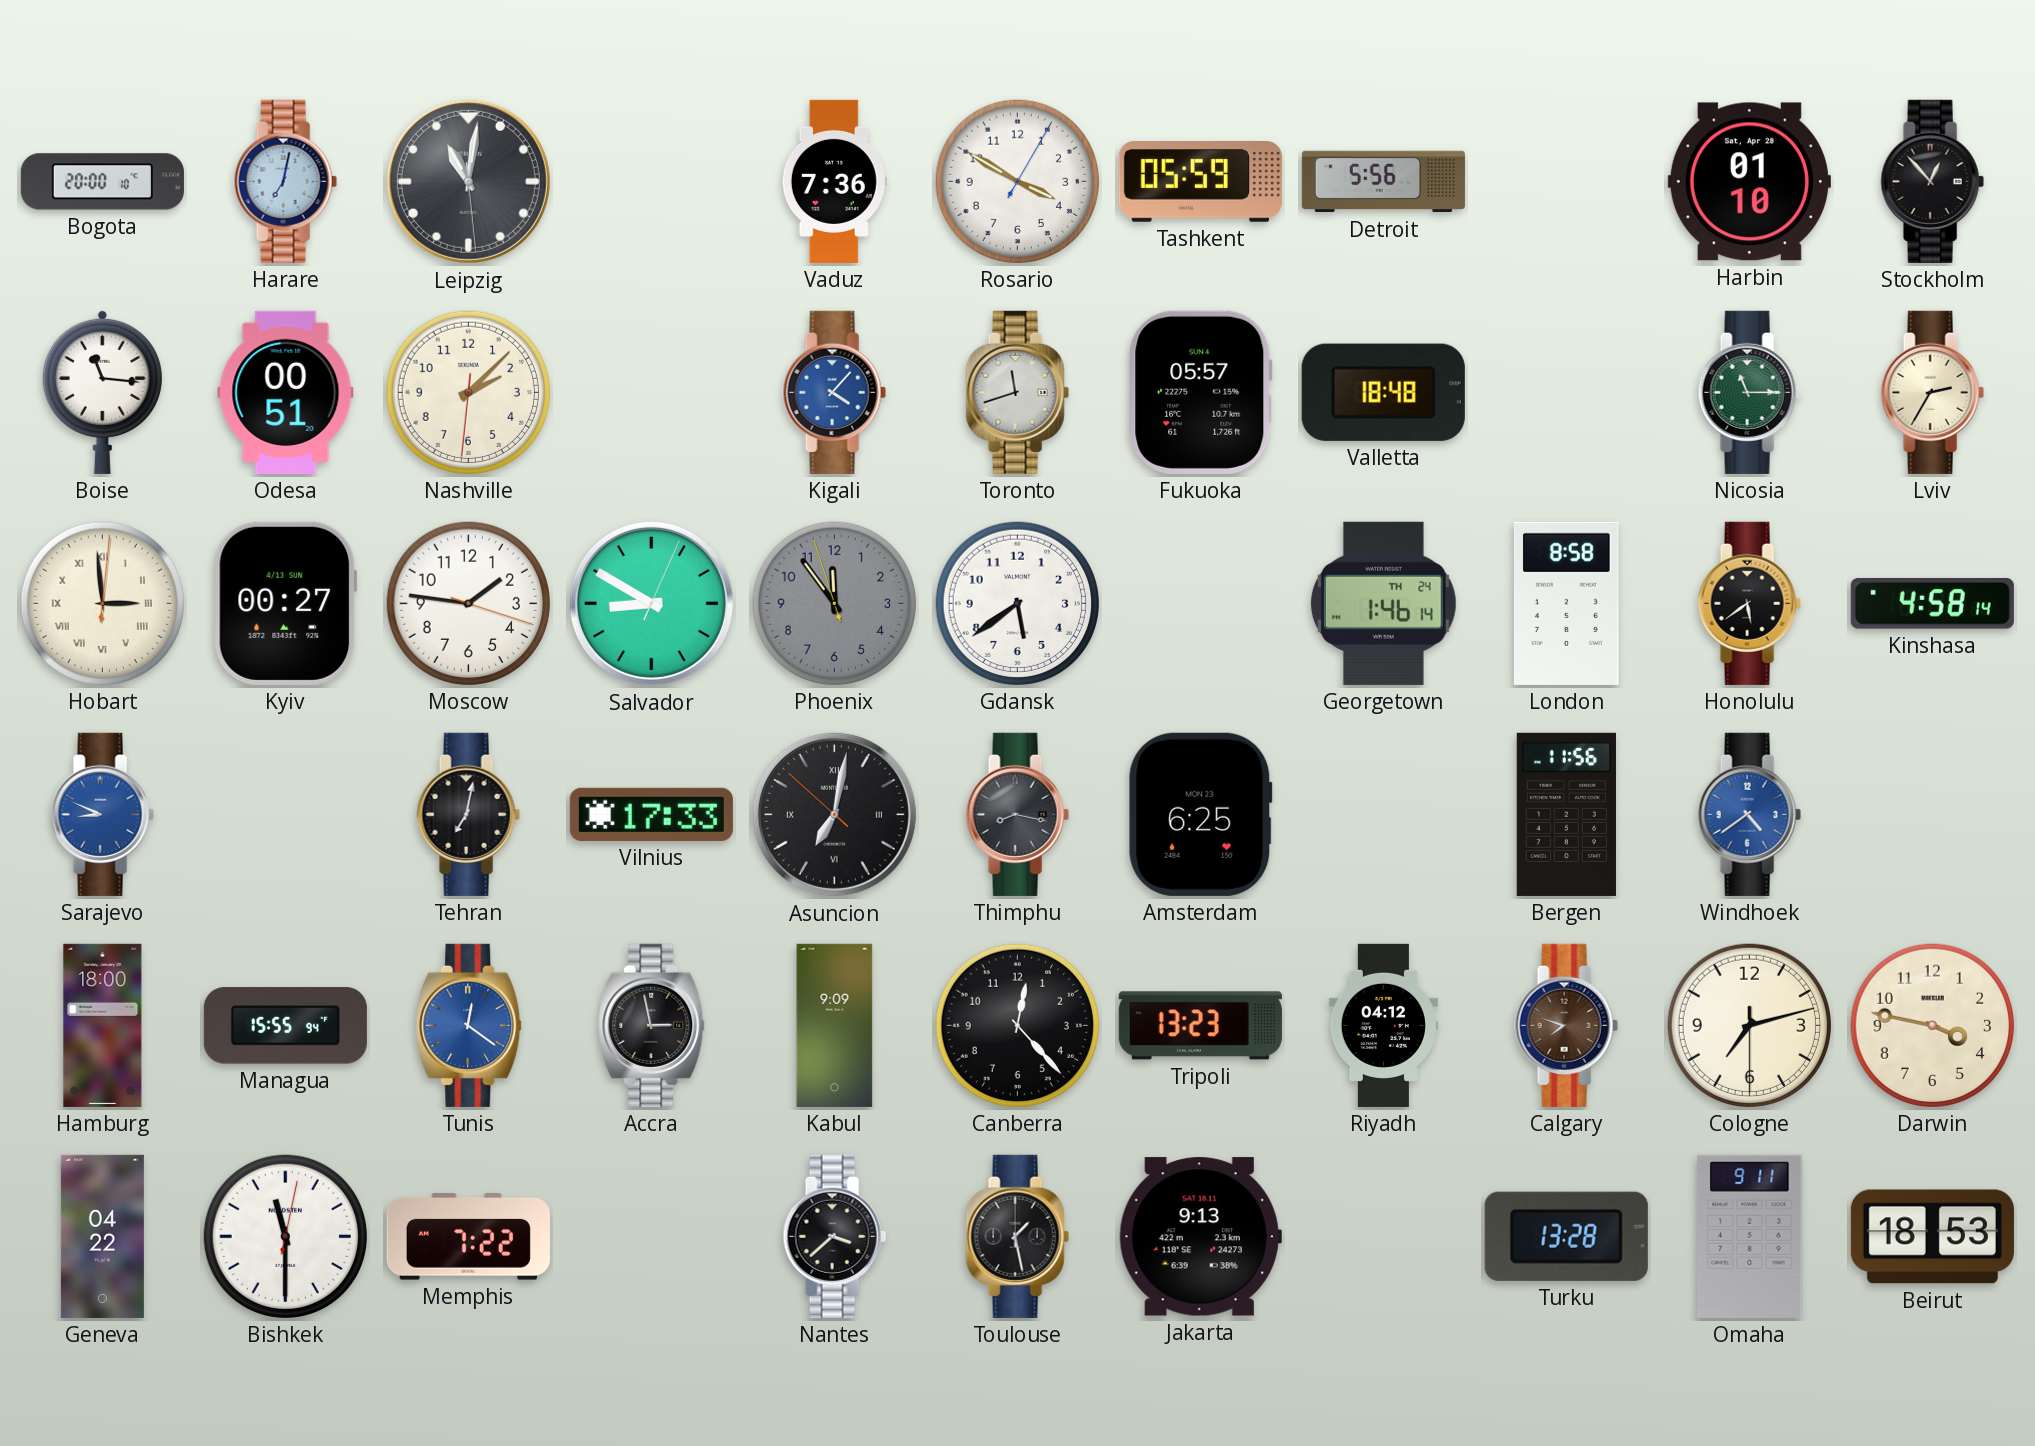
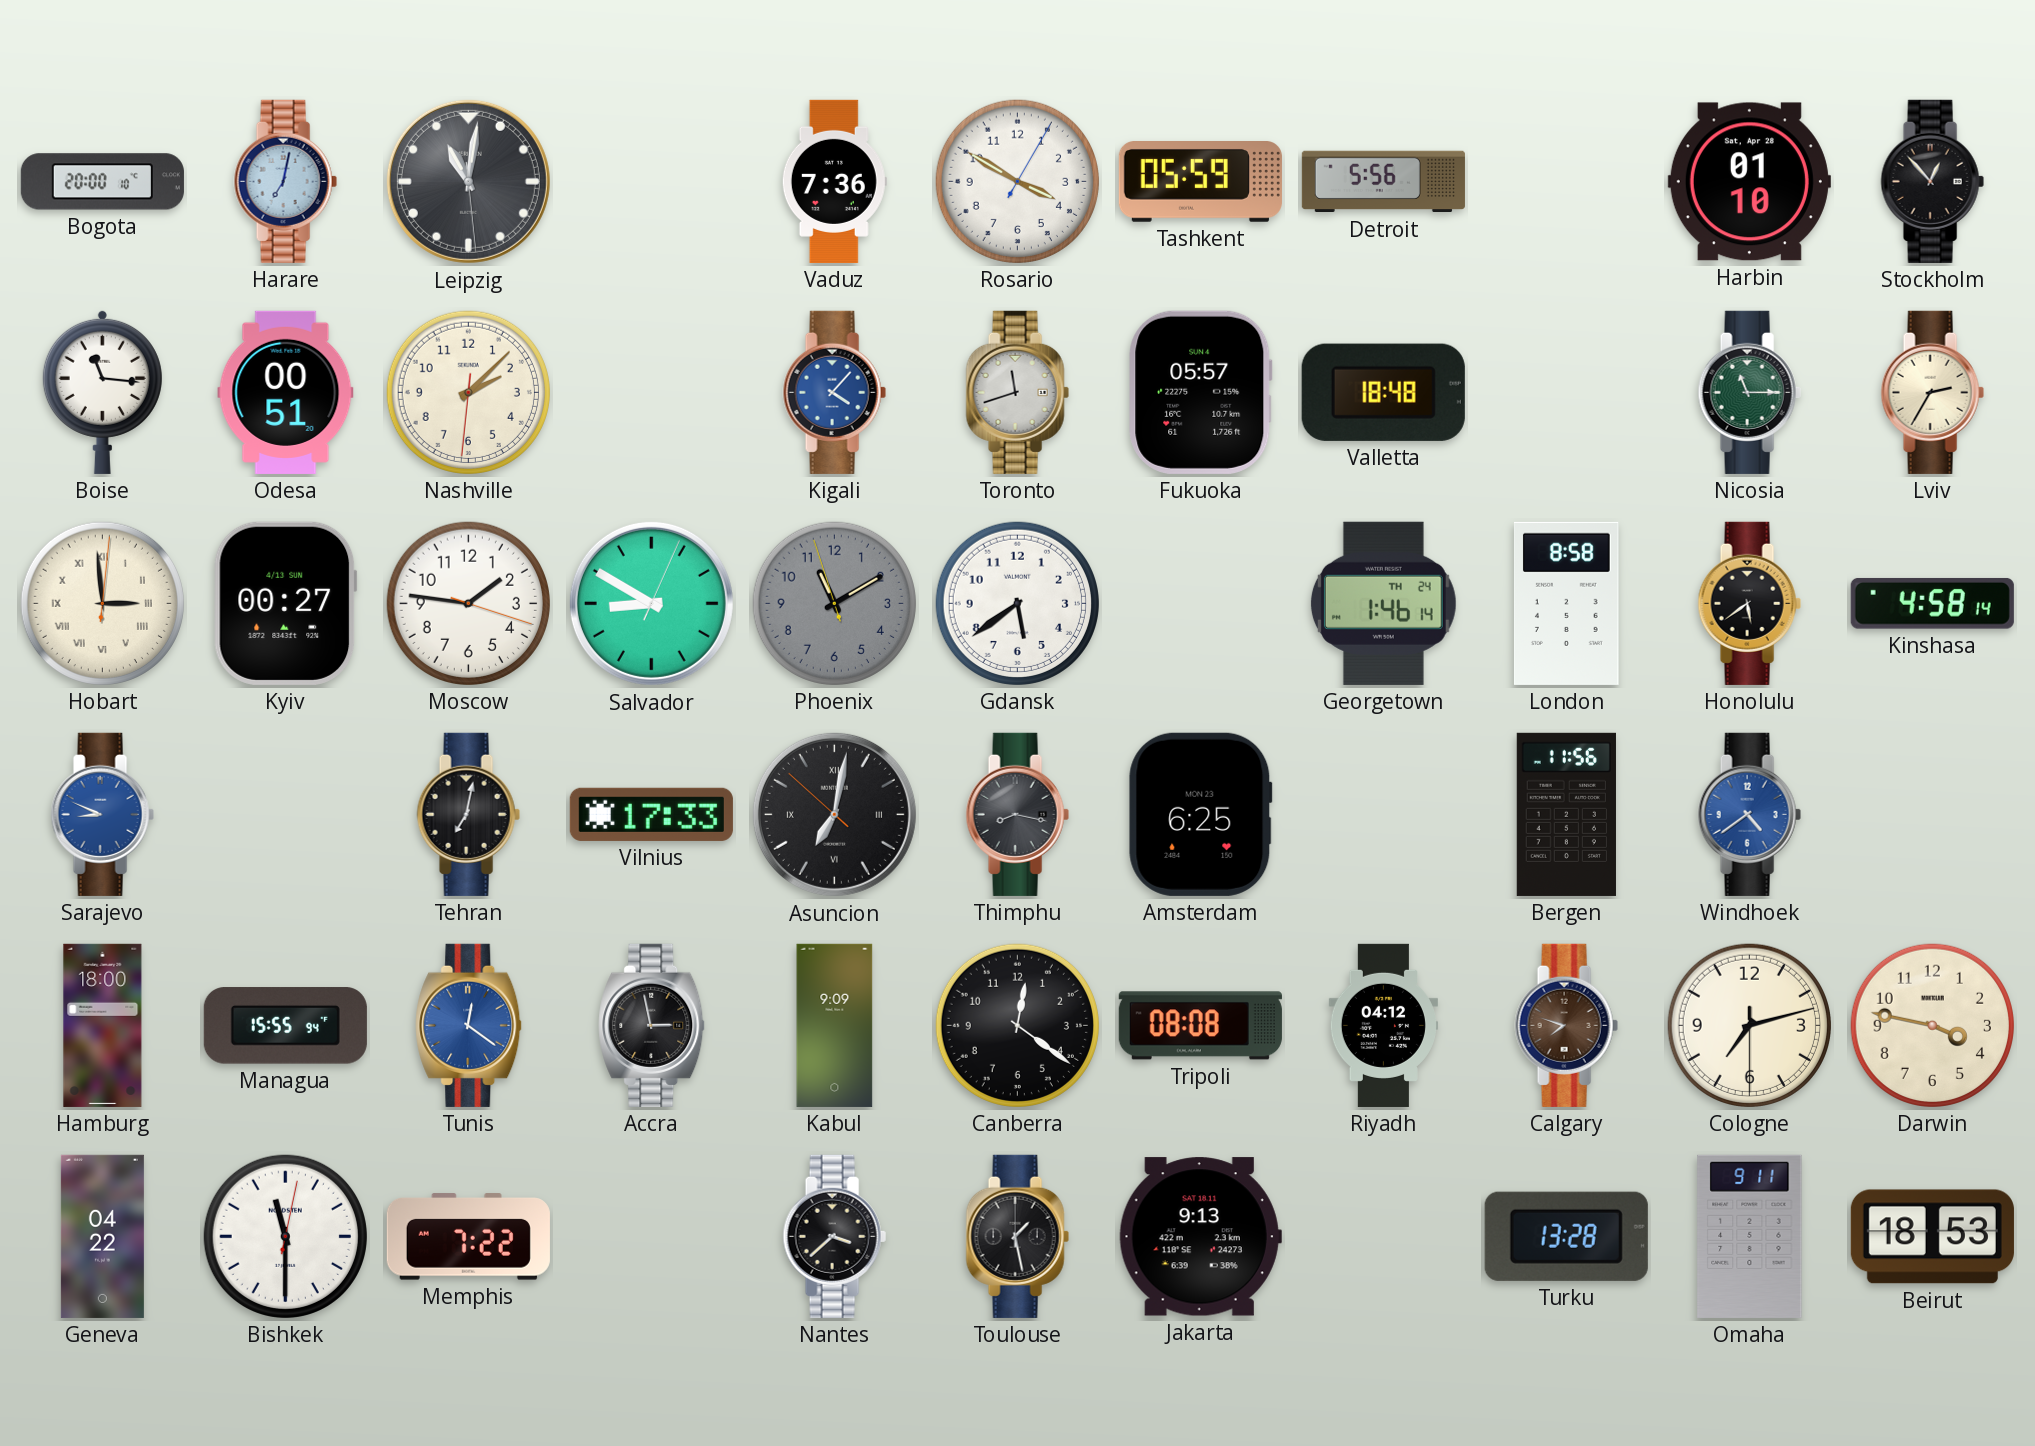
Phoenix: 11:53 -> 11:09
Canberra: 12:23 -> 12:21
Tripoli: 13:23 -> 08:08
